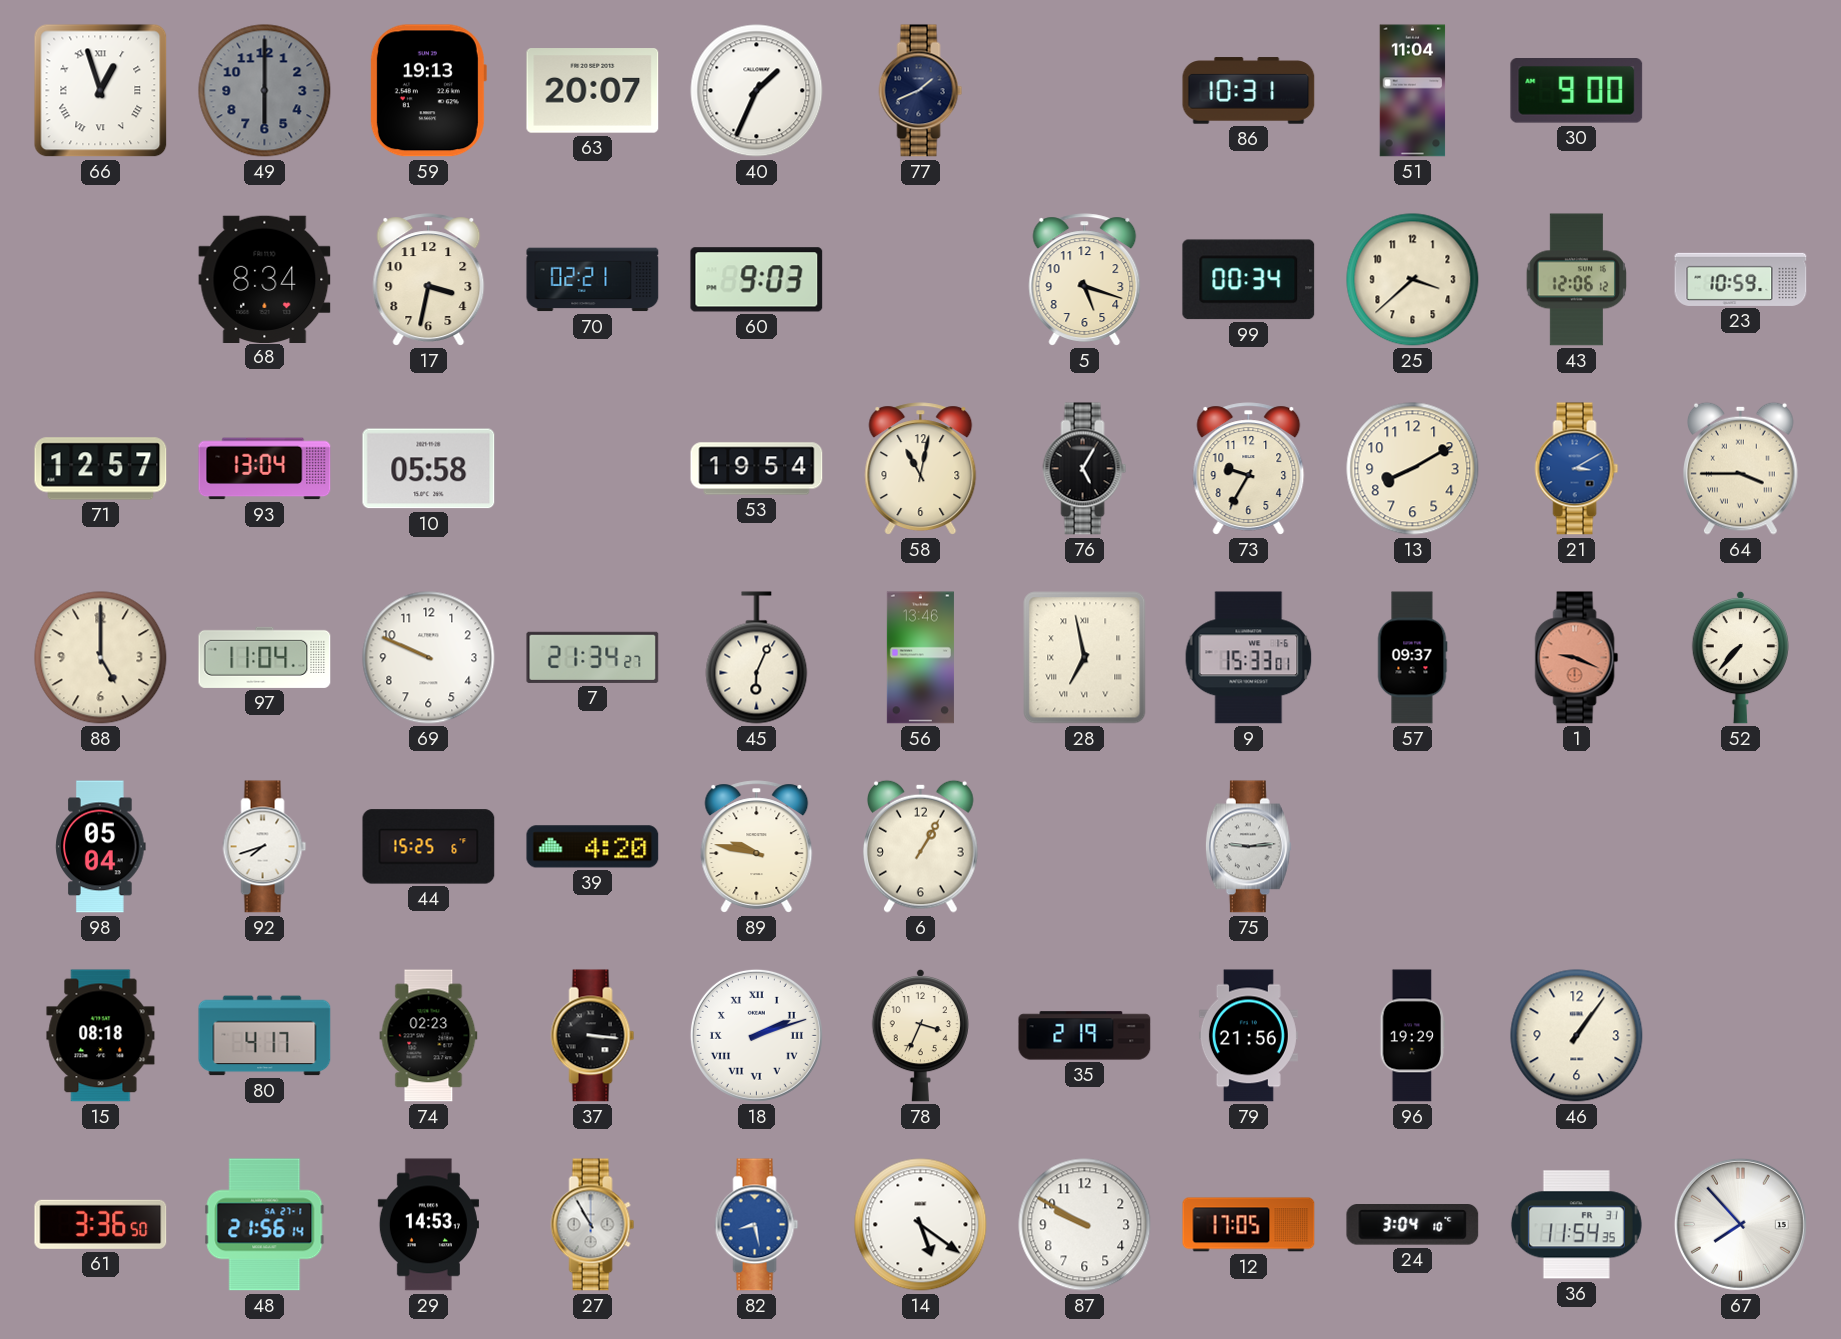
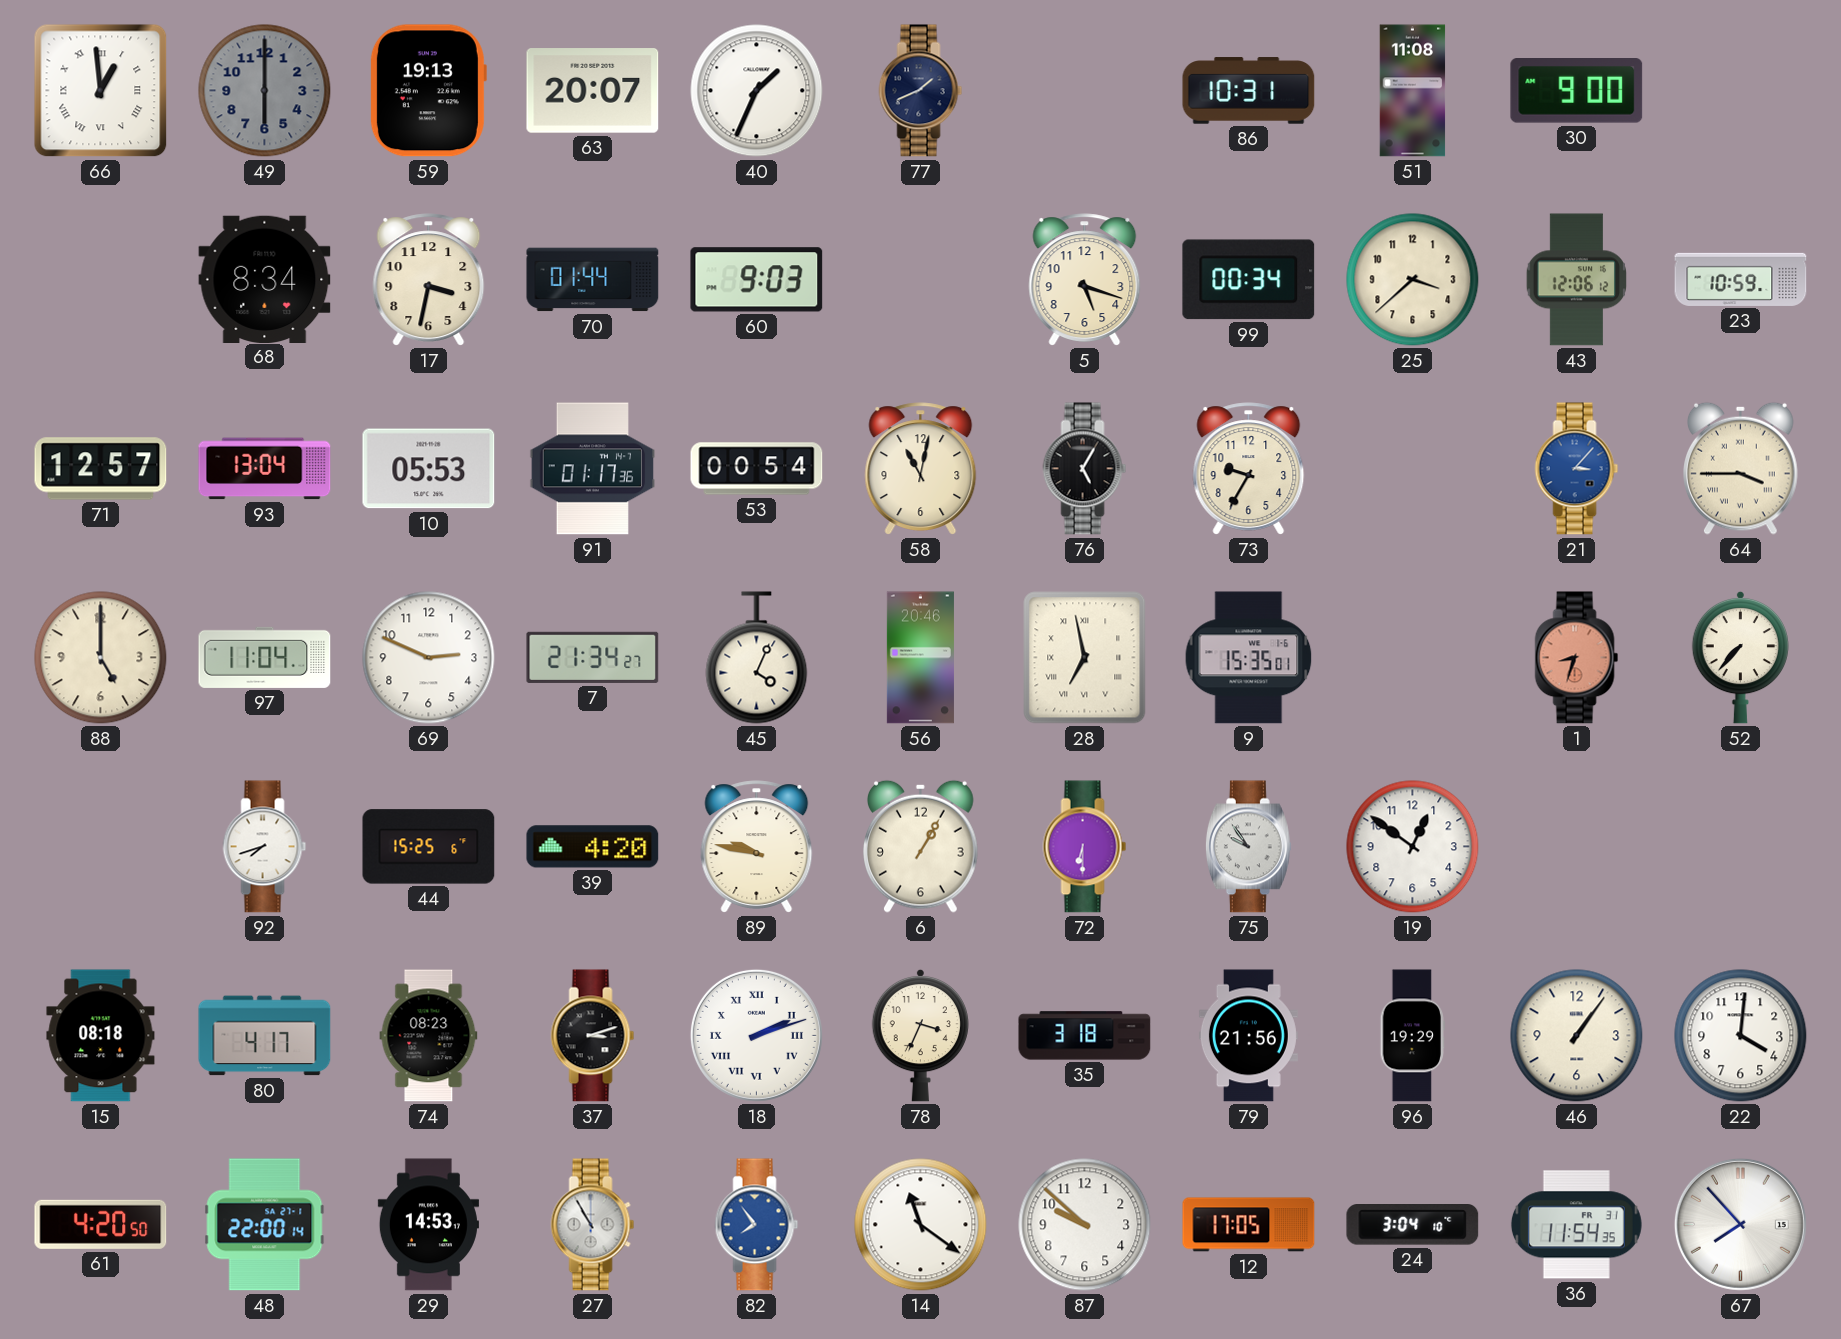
66: 12:57 -> 12:59
51: 11:04 -> 11:08
70: 02:21 -> 01:44
10: 05:58 -> 05:53
91: none -> 01:17
53: 19:54 -> 00:54
13: 8:10 -> none
21: 3:10 -> 3:07
69: 9:49 -> 2:49
45: 6:04 -> 4:04
56: 13:46 -> 20:46
9: 15:33 -> 15:35
57: 09:37 -> none
1: 9:19 -> 8:33
98: 05:04 -> none
72: none -> 6:30
75: 9:14 -> 9:54
19: none -> 12:51
74: 02:23 -> 08:23
37: 3:16 -> 3:12
35: 2:19 -> 3:18
22: none -> 4:01
61: 3:36 -> 4:20
48: 21:56 -> 22:00
82: 8:28 -> 7:54
14: 5:21 -> 11:21
87: 9:50 -> 9:52
